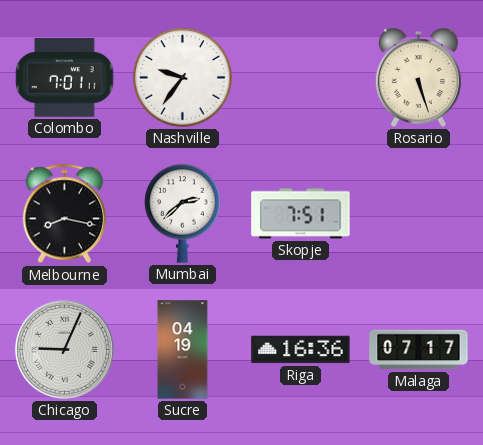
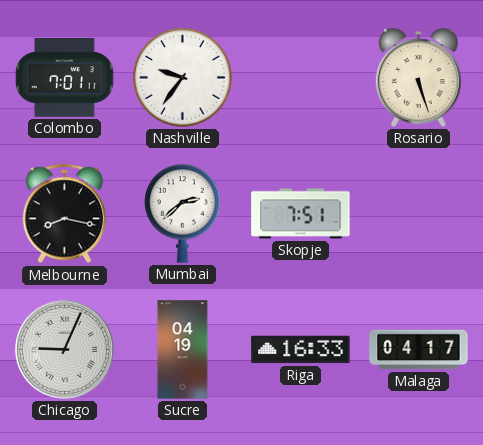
Riga: 16:36 -> 16:33
Malaga: 07:17 -> 04:17
